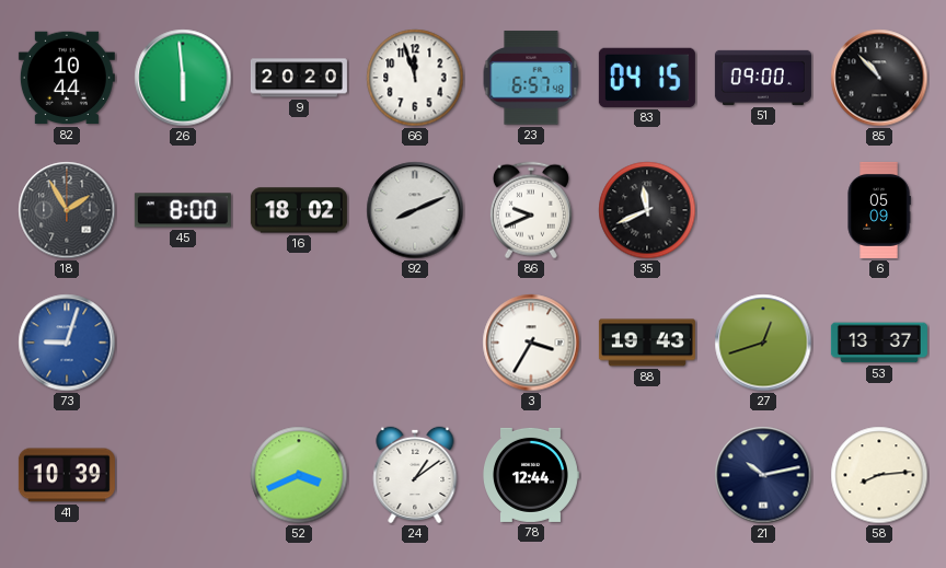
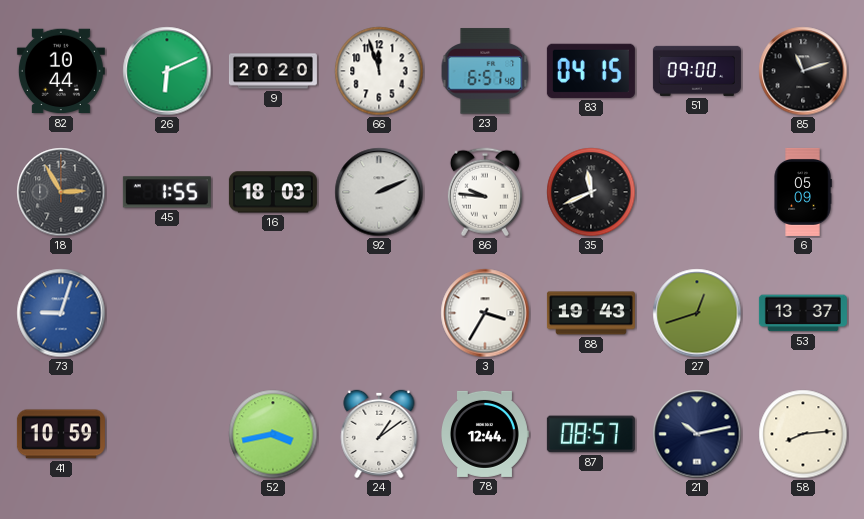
26: 5:59 -> 6:11
85: 10:53 -> 11:12
18: 1:55 -> 2:55
45: 8:00 -> 1:55
16: 18:02 -> 18:03
92: 8:11 -> 2:11
86: 9:41 -> 9:46
41: 10:39 -> 10:59
52: 3:41 -> 3:43
87: none -> 08:57
